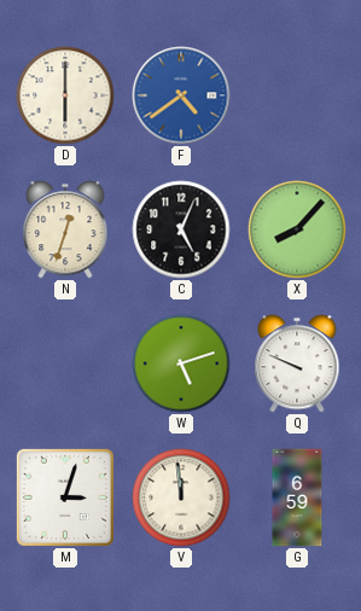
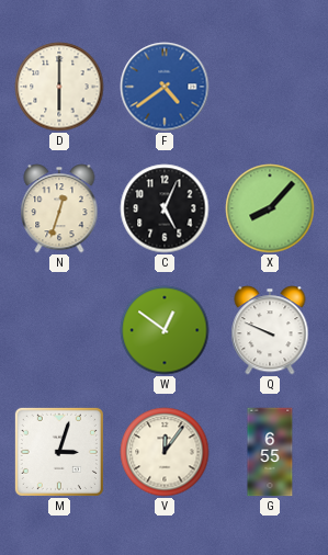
W: 5:12 -> 12:51
V: 11:59 -> 12:06
G: 6:59 -> 6:55
